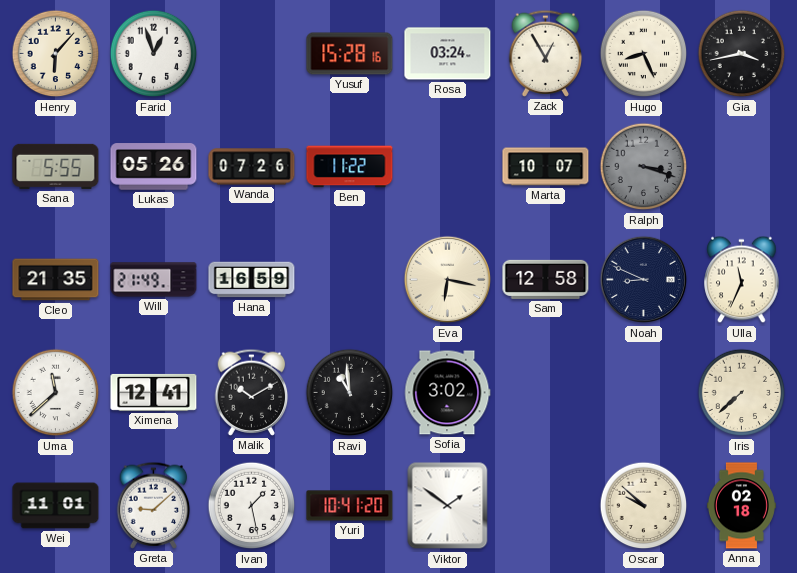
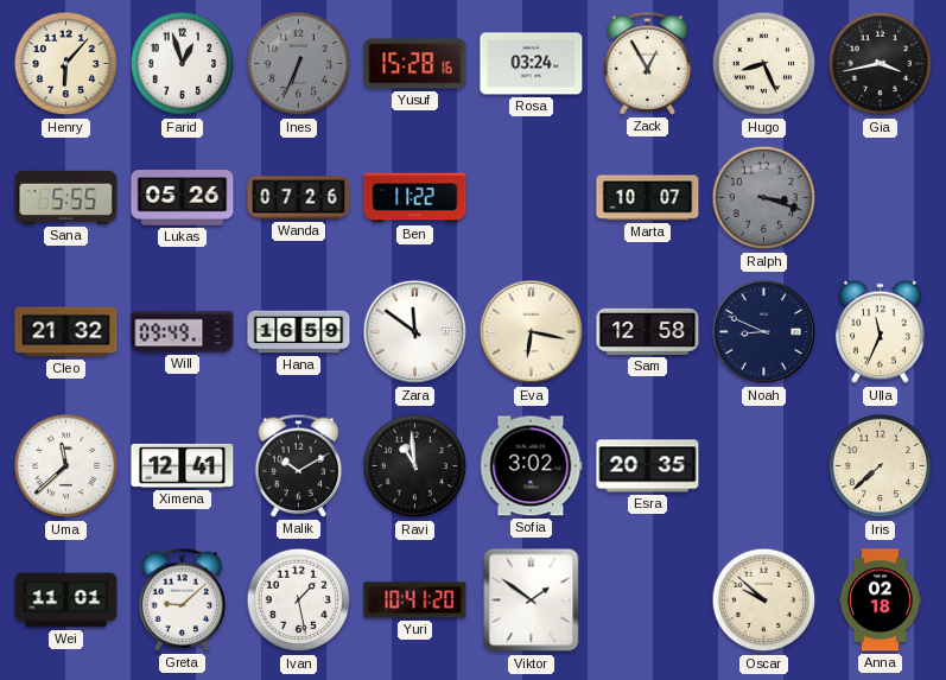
Ines: none -> 6:34
Cleo: 21:35 -> 21:32
Will: 21:49 -> 09:49
Zara: none -> 11:51
Esra: none -> 20:35
